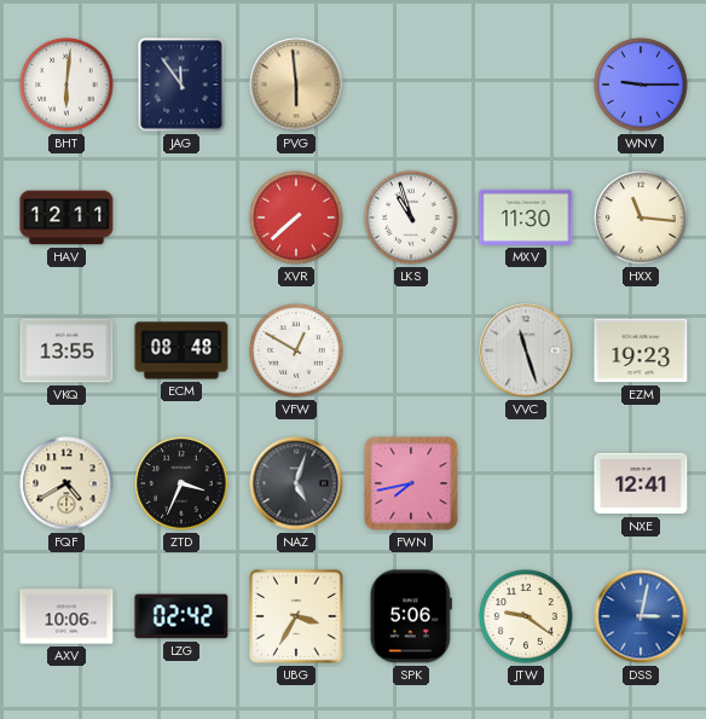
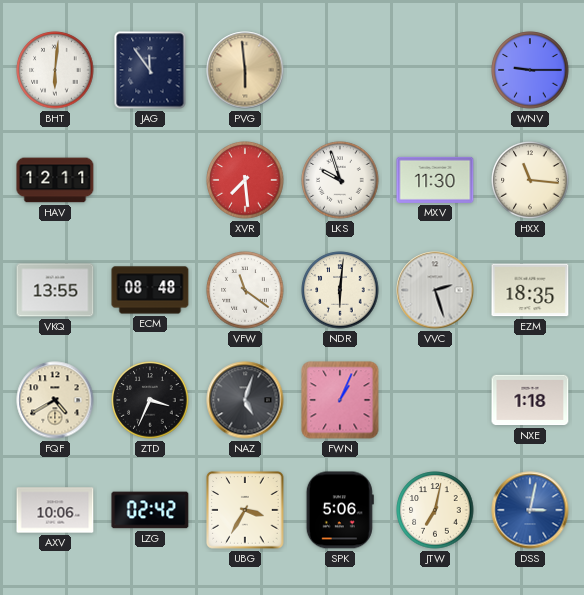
XVR: 7:38 -> 7:29
LKS: 10:57 -> 9:57
VFW: 12:50 -> 11:21
NDR: none -> 6:01
VVC: 11:27 -> 2:27
EZM: 19:23 -> 18:35
FWN: 7:43 -> 1:04
NXE: 12:41 -> 1:18
JTW: 9:21 -> 7:02
